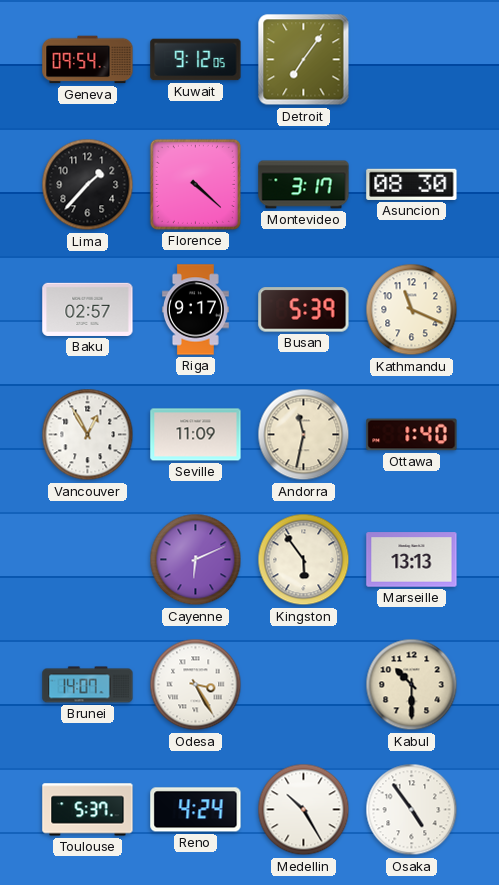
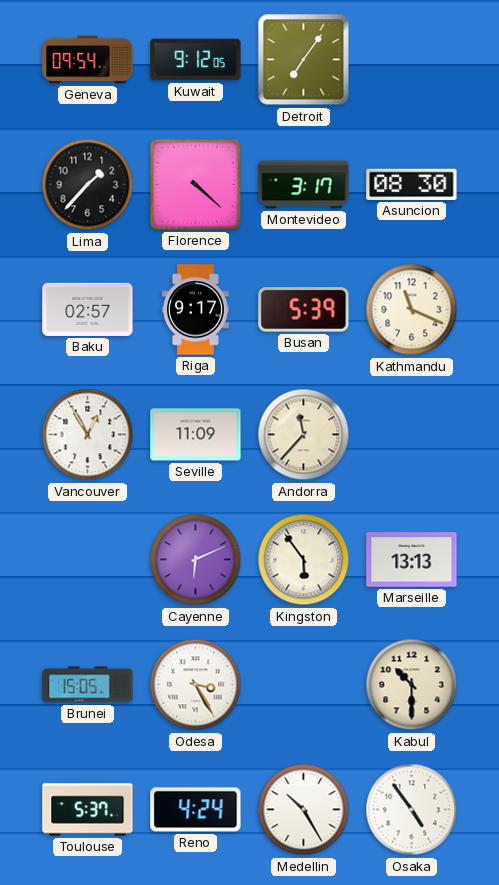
Andorra: 11:32 -> 11:37
Ottawa: 1:40 -> none
Brunei: 14:07 -> 15:05
